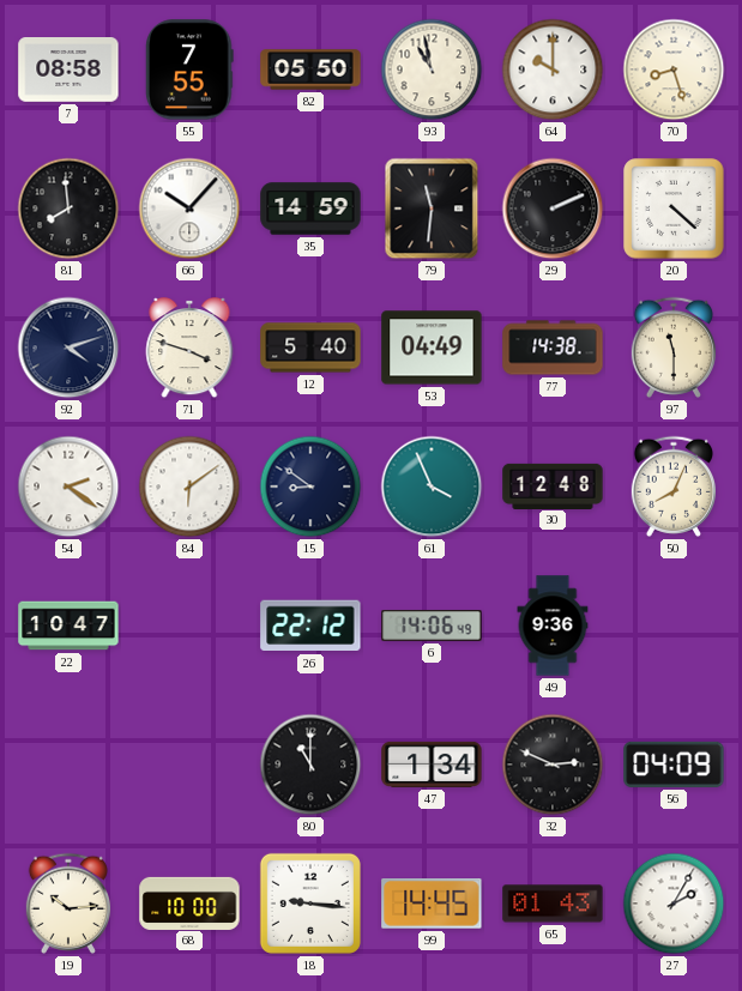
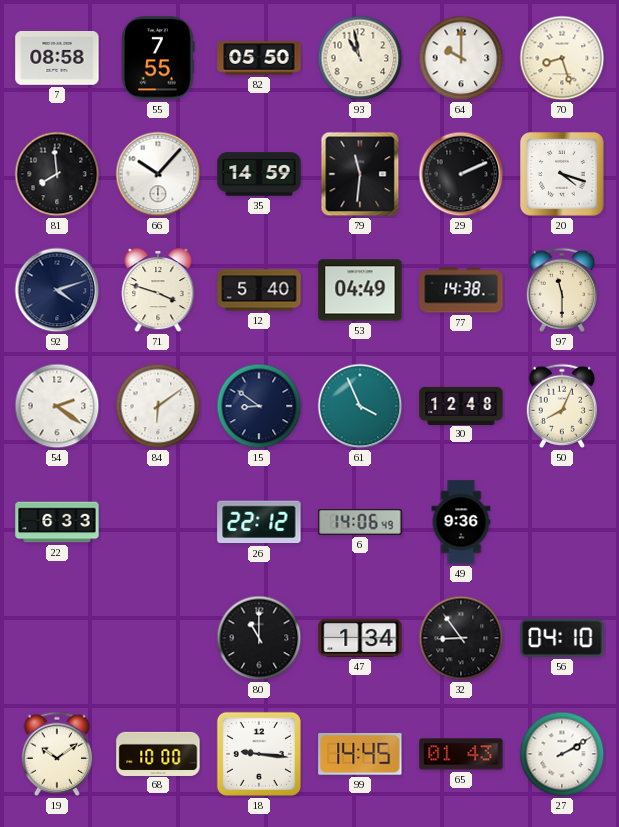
20: 4:22 -> 4:18
22: 10:47 -> 6:33
32: 2:49 -> 8:54
56: 04:09 -> 04:10
19: 10:14 -> 10:09
27: 2:05 -> 2:10
